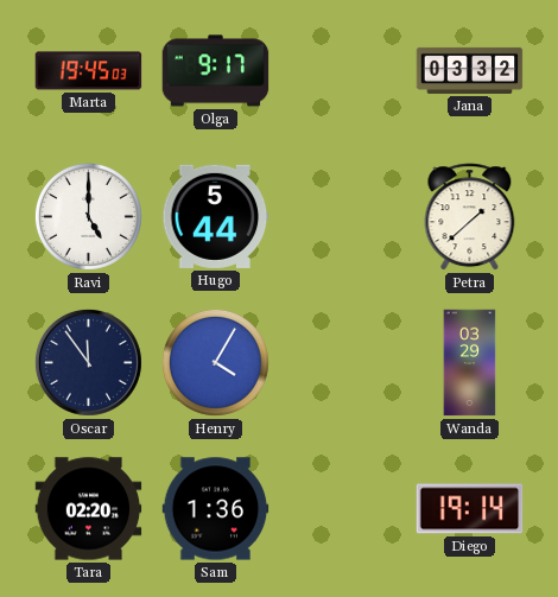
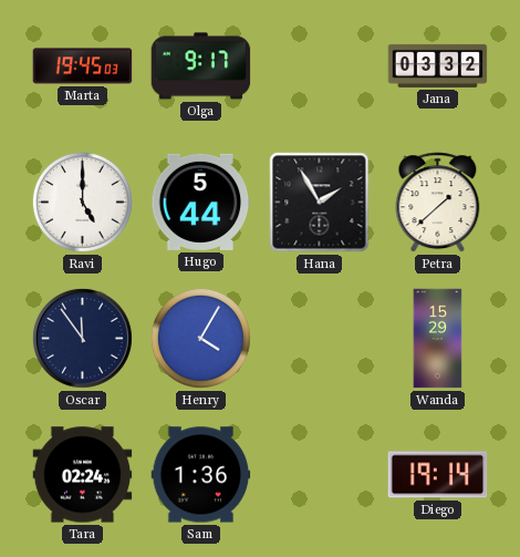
Hana: none -> 1:55
Wanda: 03:29 -> 15:29
Tara: 02:20 -> 02:24
